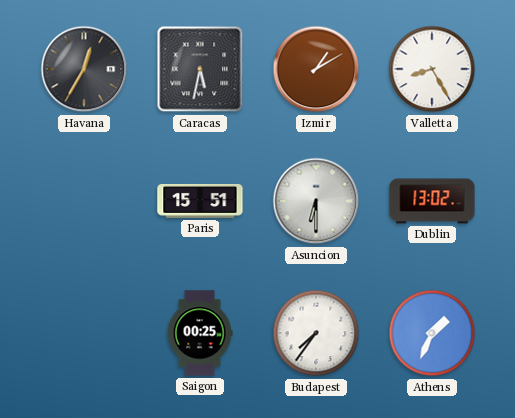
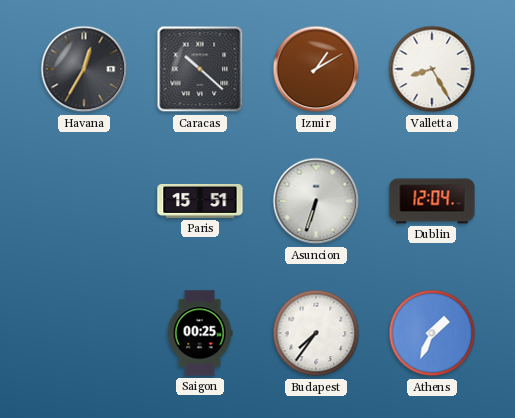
Caracas: 5:32 -> 10:22
Asuncion: 6:30 -> 6:33
Dublin: 13:02 -> 12:04
